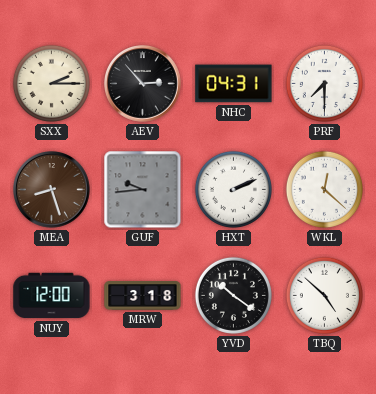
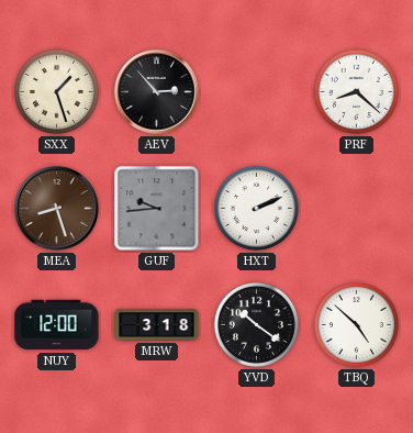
SXX: 2:15 -> 1:27
NHC: 04:31 -> none
PRF: 7:30 -> 8:22
WKL: 12:22 -> none
